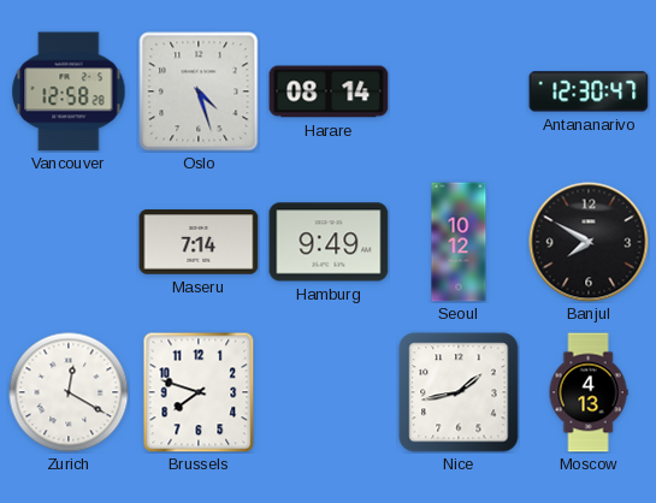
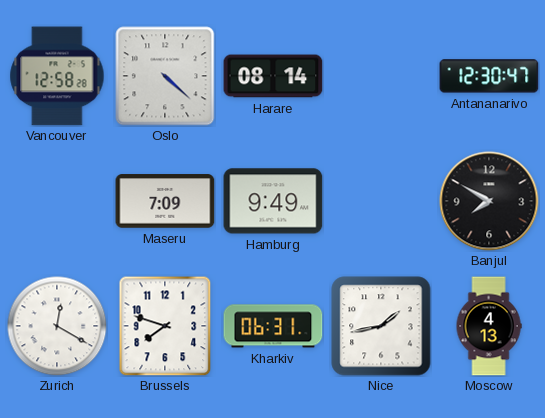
Oslo: 4:27 -> 4:22
Maseru: 7:14 -> 7:09
Seoul: 10:12 -> none
Kharkiv: none -> 06:31
